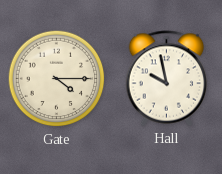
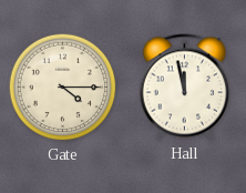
Hall: 9:58 -> 11:58
